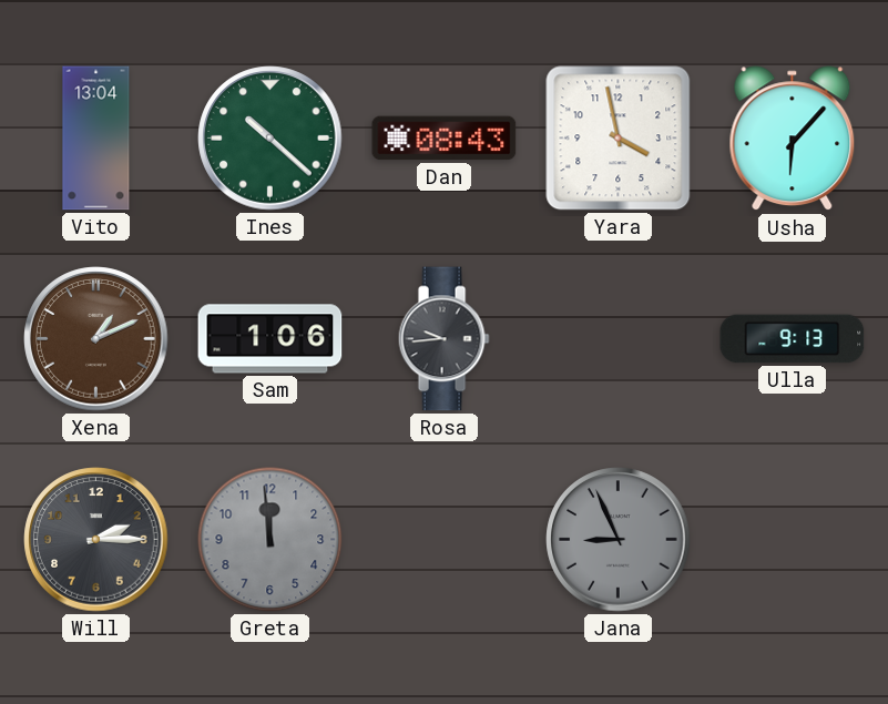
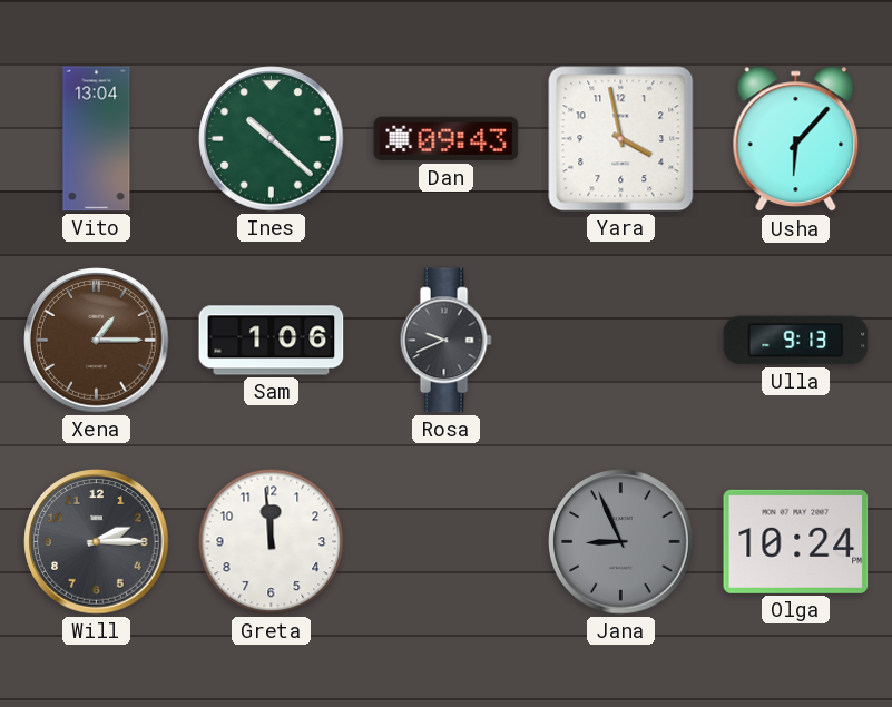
Dan: 08:43 -> 09:43
Xena: 1:11 -> 1:15
Rosa: 9:44 -> 9:41
Greta dial: grey -> white
Olga: none -> 10:24
